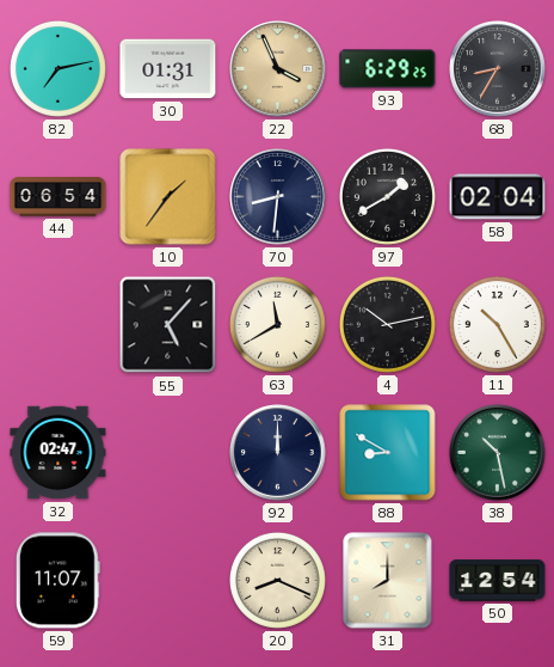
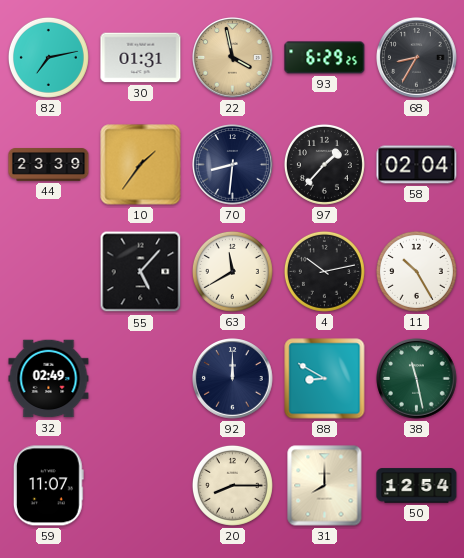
22: 3:56 -> 3:58
44: 06:54 -> 23:39
97: 1:40 -> 1:37
32: 02:47 -> 02:49
38: 10:28 -> 11:28
20: 8:19 -> 8:15
